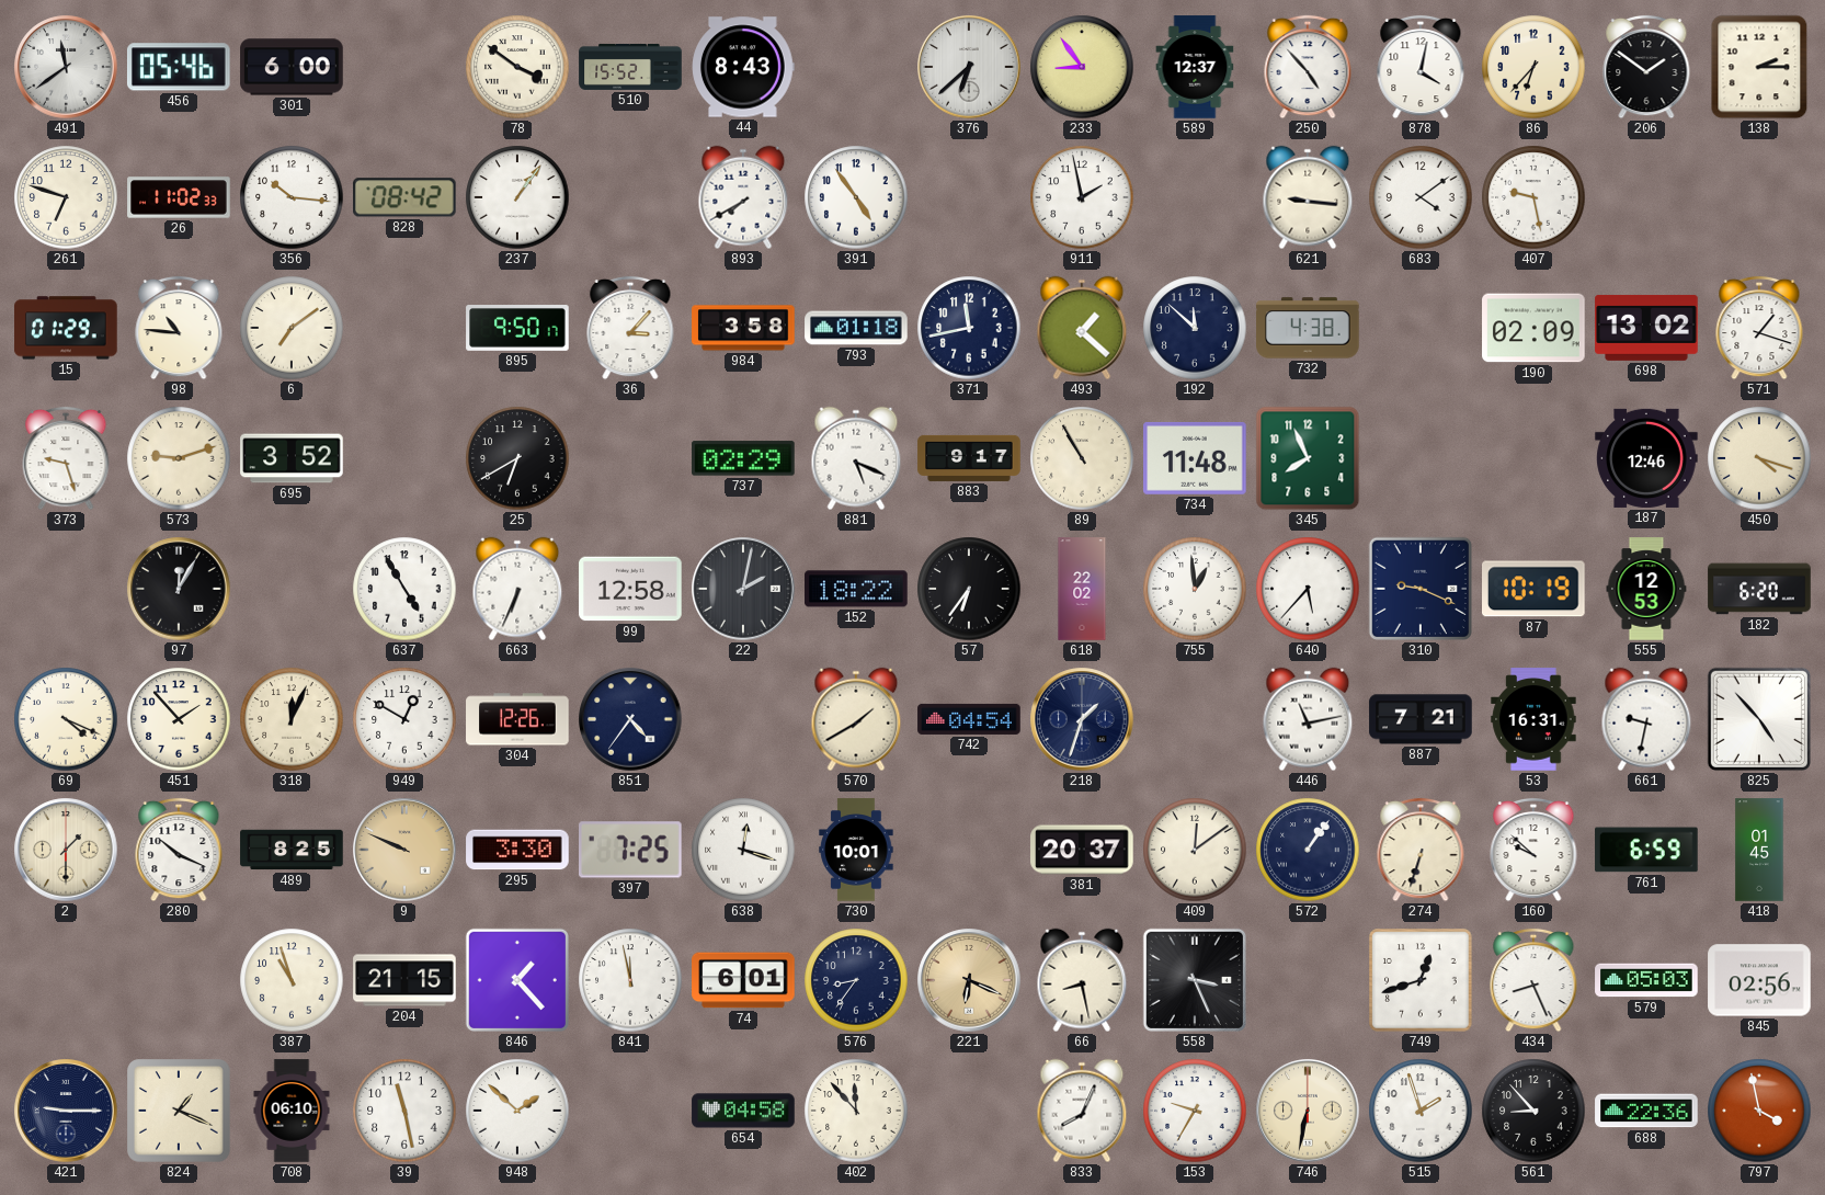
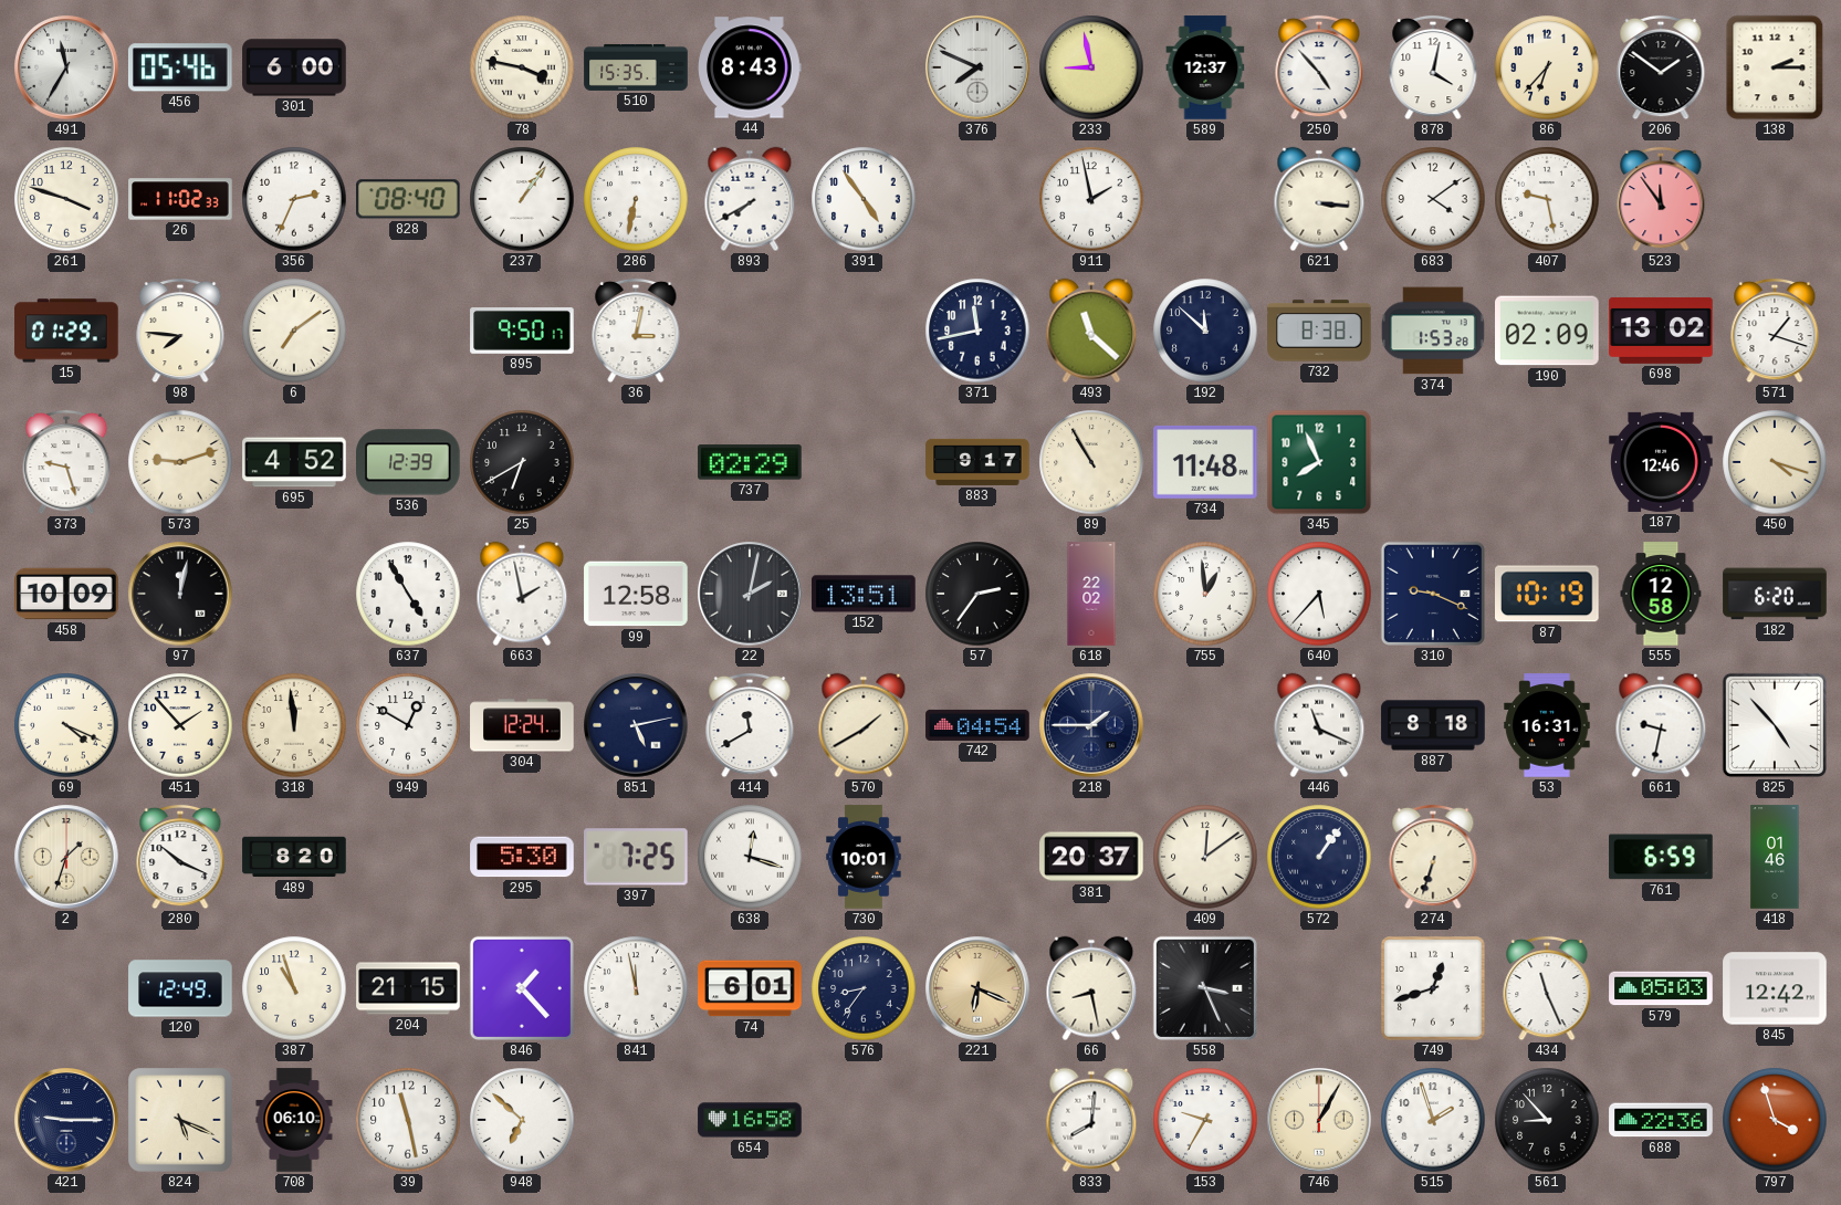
491: 11:39 -> 11:35
78: 3:51 -> 3:47
510: 15:52 -> 15:35
376: 6:38 -> 7:49
233: 8:54 -> 8:58
261: 6:48 -> 3:48
356: 10:16 -> 2:34
828: 08:42 -> 08:40
286: none -> 6:32
621: 9:16 -> 3:16
523: none -> 11:54
98: 10:46 -> 7:46
36: 3:07 -> 3:02
984: 3:58 -> none
793: 01:18 -> none
493: 1:22 -> 11:22
732: 4:38 -> 8:38
374: none -> 1:53
695: 3:52 -> 4:52
536: none -> 12:39
881: 5:19 -> none
458: none -> 10:09
97: 12:05 -> 12:02
663: 6:34 -> 1:58
152: 18:22 -> 13:51
57: 6:36 -> 2:36
555: 12:53 -> 12:58
318: 12:04 -> 11:59
304: 12:26 -> 12:24
851: 4:36 -> 5:13
414: none -> 11:40
218: 1:33 -> 1:45
446: 11:13 -> 11:19
887: 7:21 -> 8:18
2: 1:30 -> 1:33
489: 8:25 -> 8:20
9: 9:49 -> none
295: 3:30 -> 5:30
160: 9:52 -> none
418: 01:45 -> 01:46
120: none -> 12:49
434: 8:26 -> 11:26
845: 02:56 -> 12:42
824: 1:19 -> 5:19
948: 1:52 -> 6:52
654: 04:58 -> 16:58
402: 11:53 -> none
833: 8:04 -> 8:01
746: 6:32 -> 1:05
797: 3:58 -> 3:57
